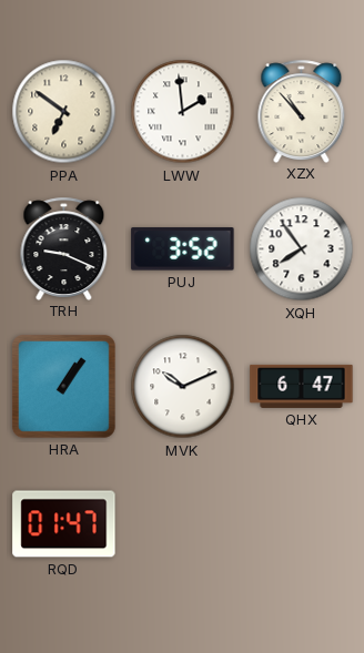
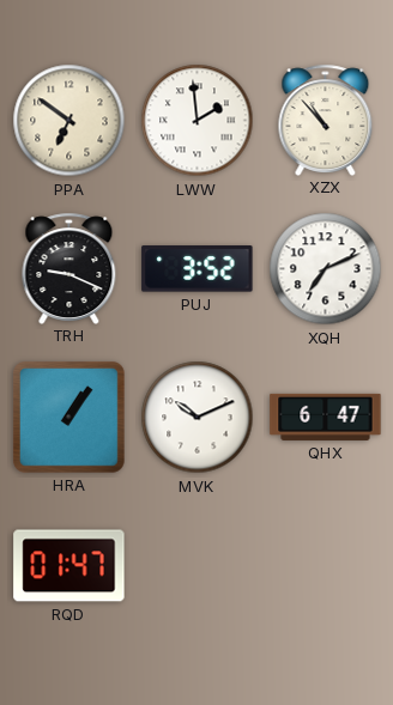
XQH: 7:54 -> 7:11
